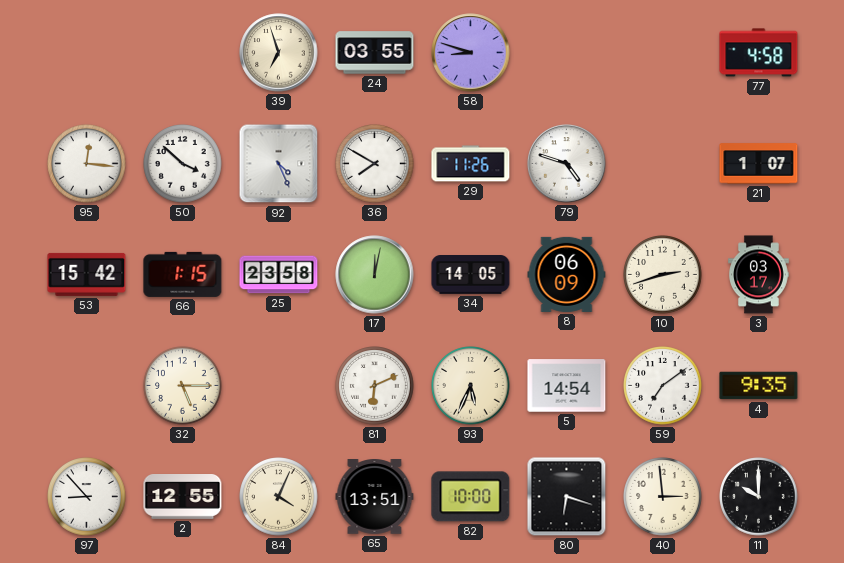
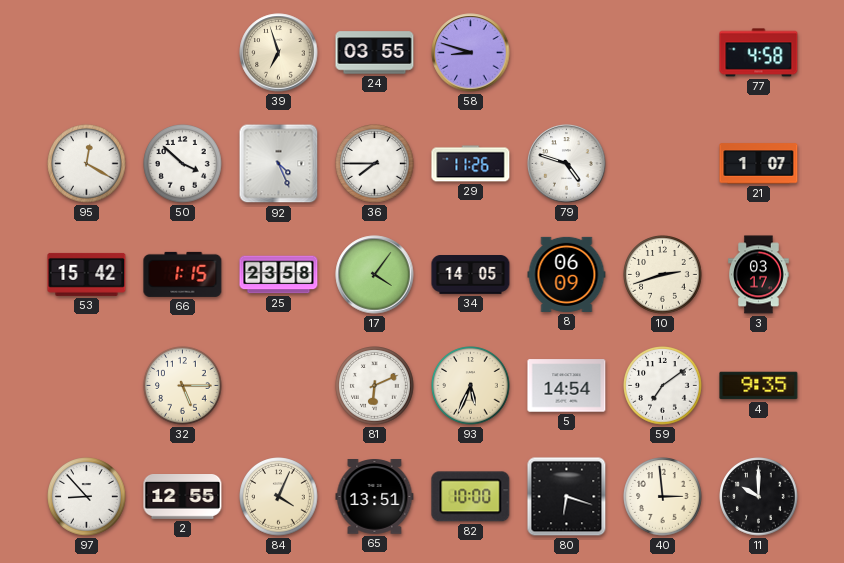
95: 12:16 -> 12:20
36: 7:50 -> 7:45
17: 12:02 -> 4:06
